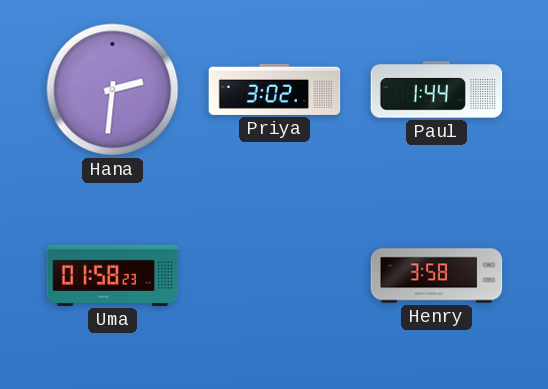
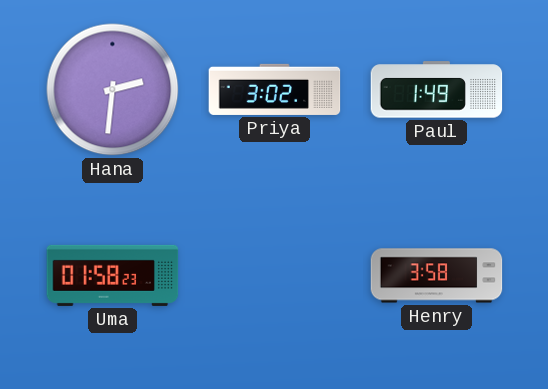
Paul: 1:44 -> 1:49
